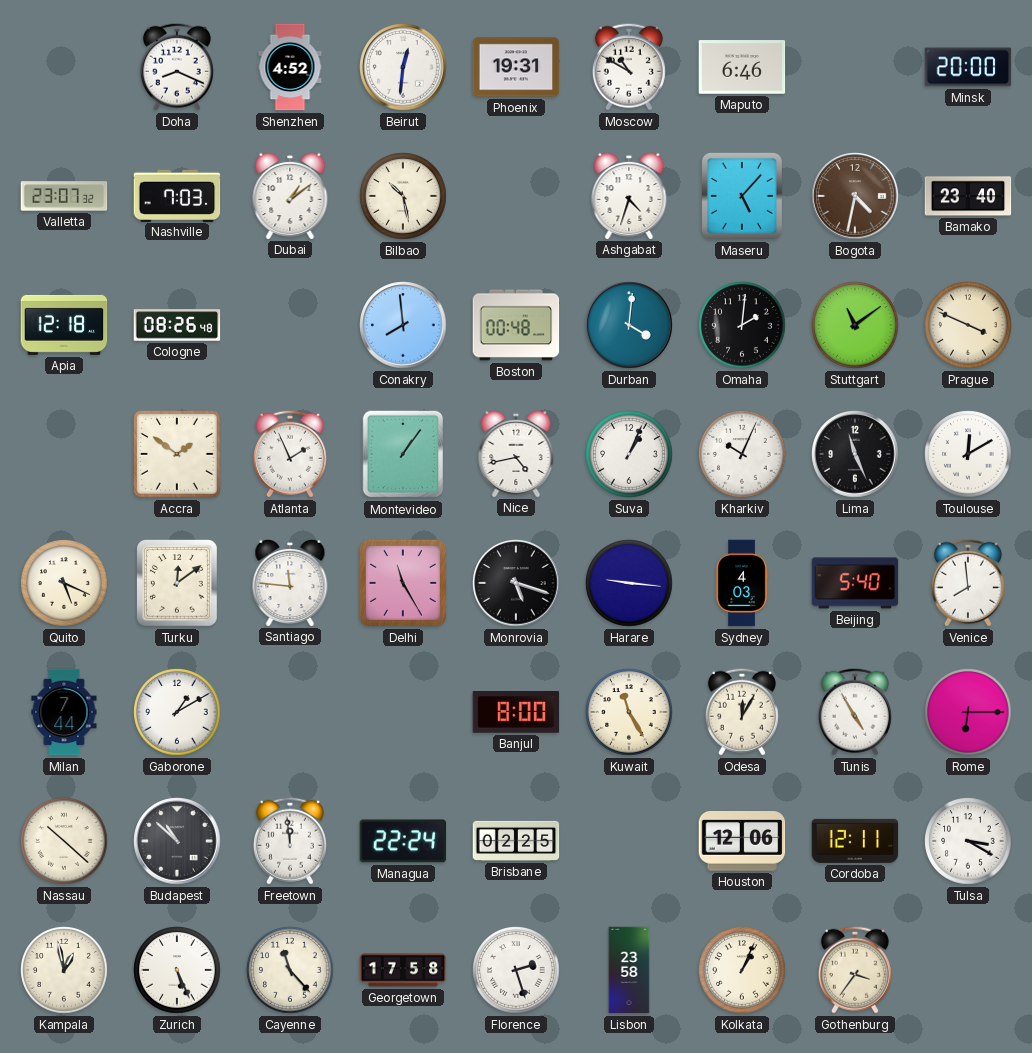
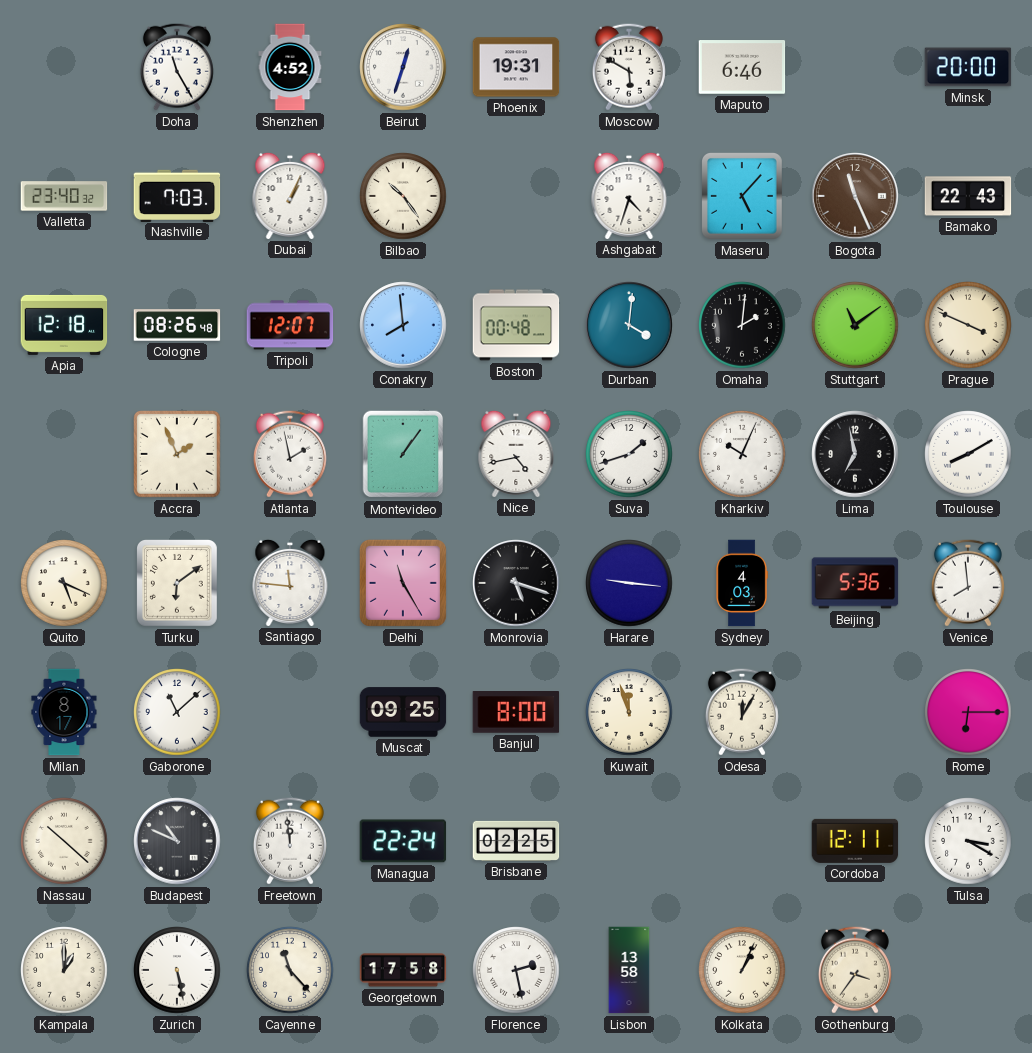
Doha: 8:19 -> 11:25
Beirut: 12:31 -> 12:33
Moscow: 10:50 -> 5:50
Valletta: 23:07 -> 23:40
Dubai: 1:09 -> 1:04
Bilbao: 10:28 -> 10:24
Bogota: 4:32 -> 11:26
Bamako: 23:40 -> 22:43
Tripoli: none -> 12:07
Accra: 1:51 -> 1:56
Atlanta: 1:56 -> 1:58
Suva: 1:04 -> 1:42
Lima: 11:26 -> 6:58
Toulouse: 12:10 -> 8:10
Turku: 12:09 -> 6:09
Beijing: 5:40 -> 5:36
Milan: 7:44 -> 8:17
Gaborone: 1:10 -> 11:08
Muscat: none -> 09:25
Kuwait: 11:25 -> 11:57
Tunis: 4:55 -> none
Budapest: 10:52 -> 10:49
Houston: 12:06 -> none
Kampala: 12:58 -> 1:00
Zurich: 5:26 -> 5:28
Florence: 2:27 -> 2:28
Lisbon: 23:58 -> 13:58
